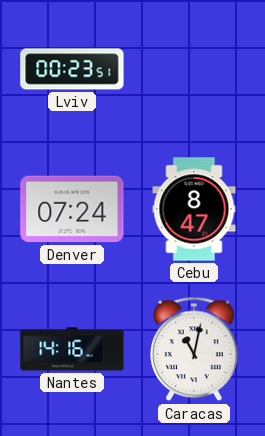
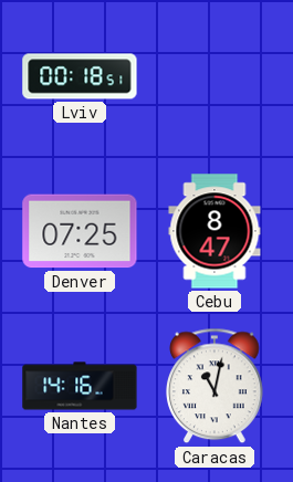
Lviv: 00:23 -> 00:18
Denver: 07:24 -> 07:25
